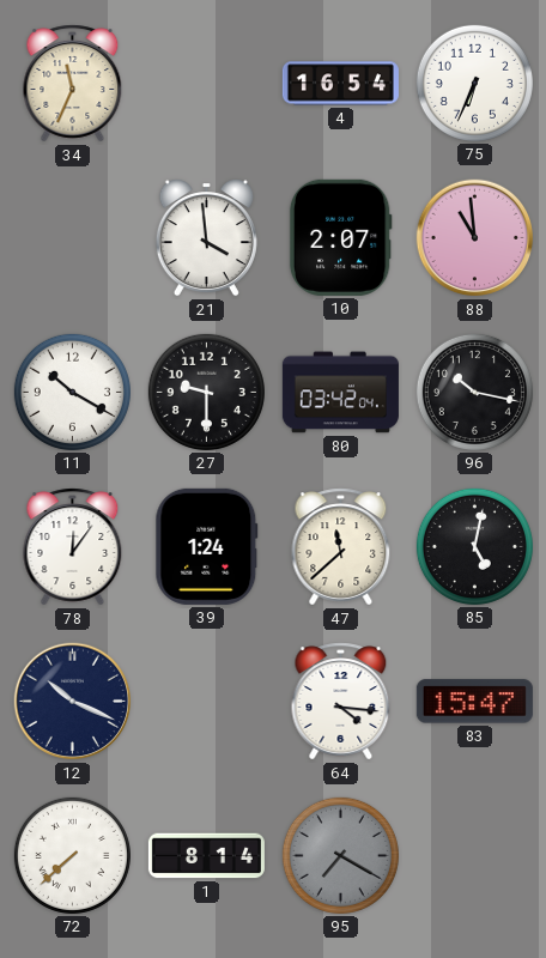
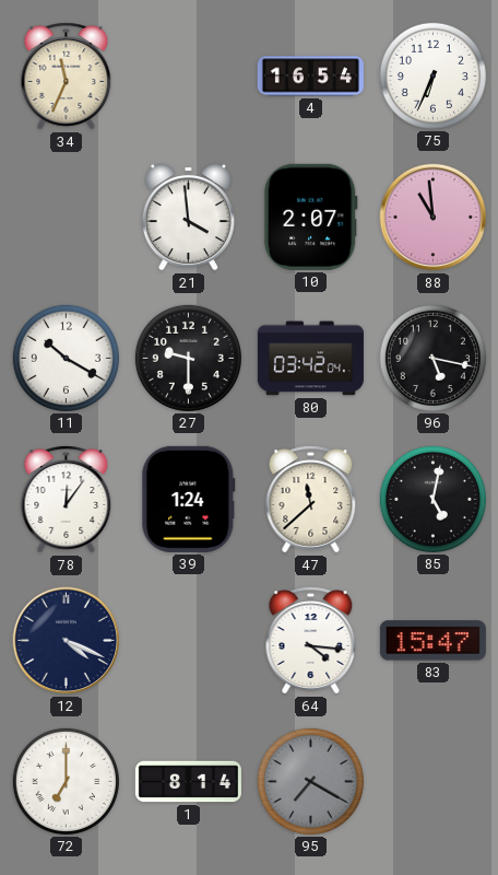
96: 10:17 -> 5:17
12: 10:19 -> 4:19
72: 7:38 -> 7:00
